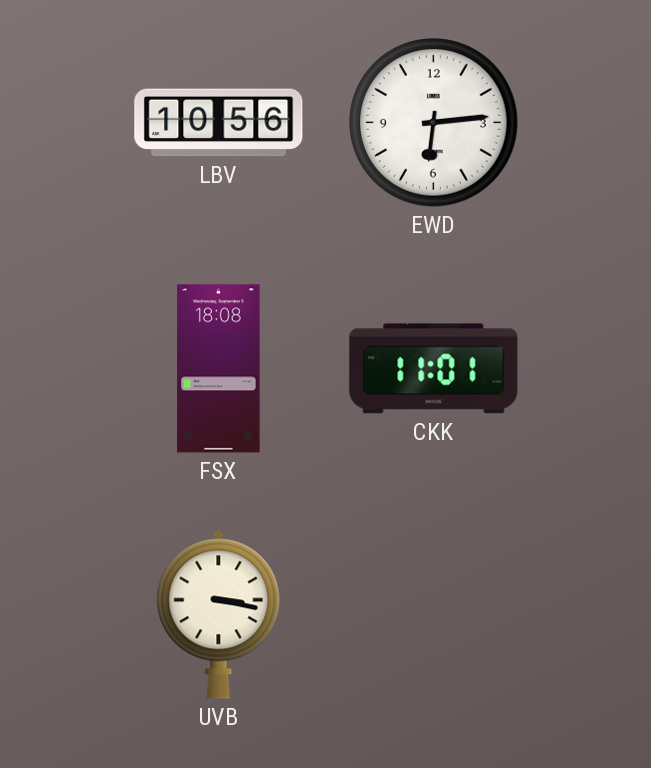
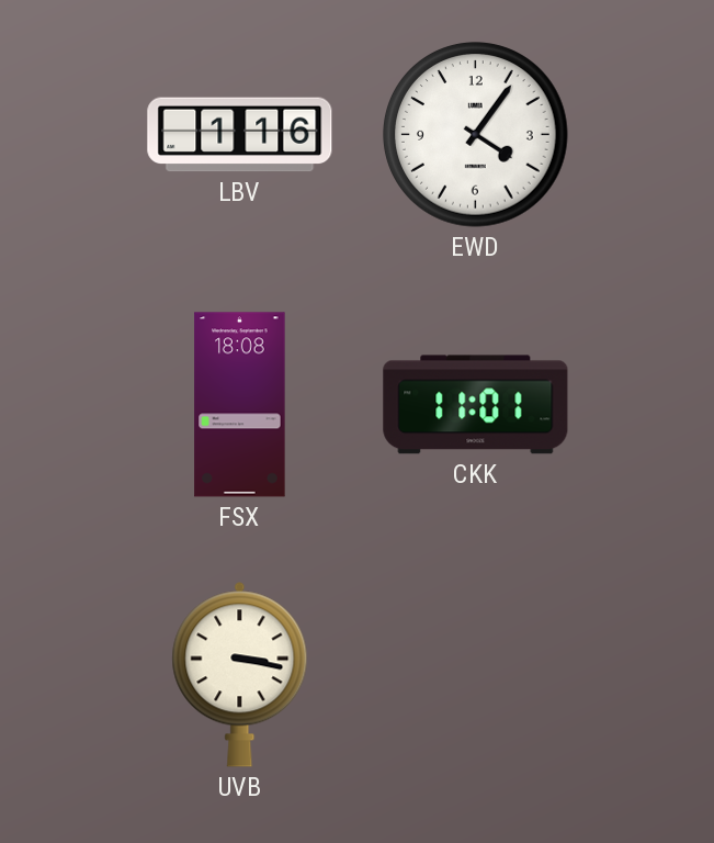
LBV: 10:56 -> 1:16
EWD: 6:14 -> 4:06
